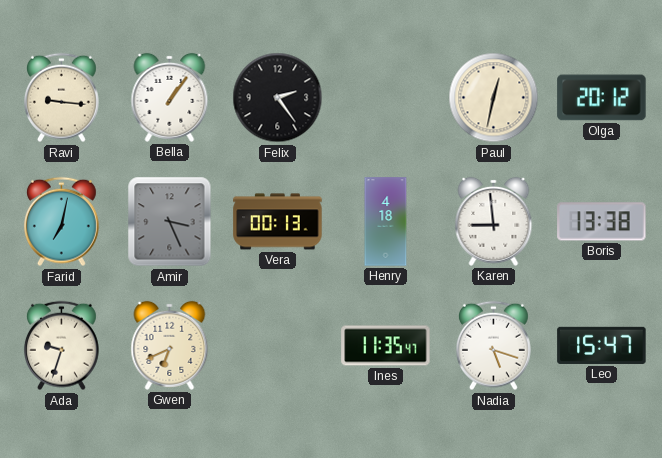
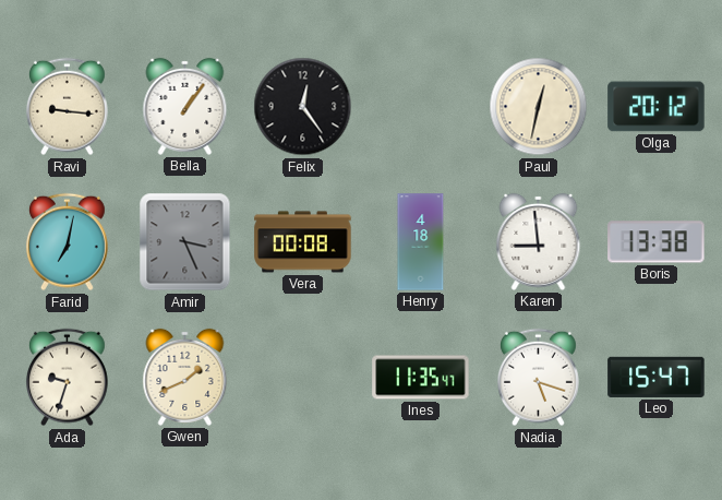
Felix: 2:24 -> 12:24
Vera: 00:13 -> 00:08
Gwen: 6:41 -> 1:41
